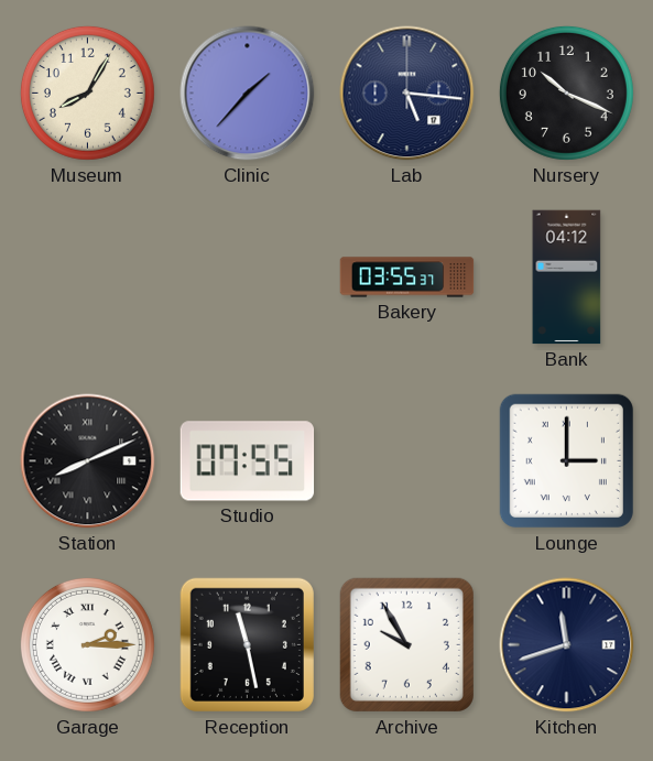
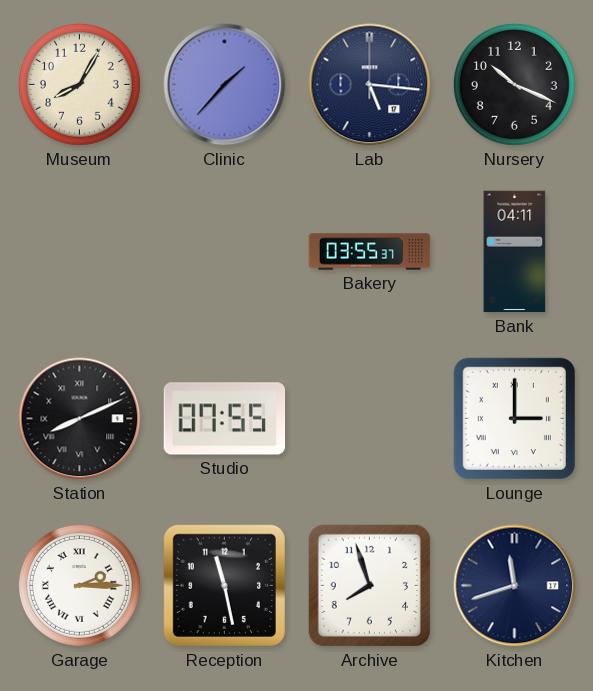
Bank: 04:12 -> 04:11
Archive: 9:55 -> 7:57
